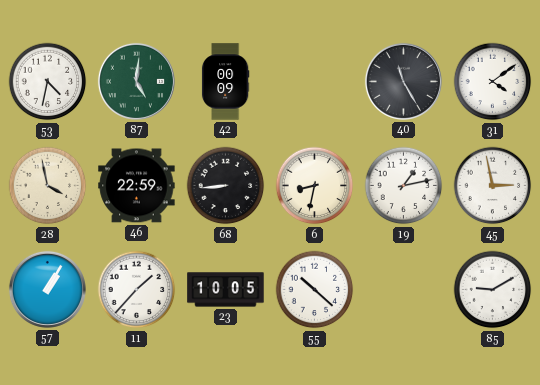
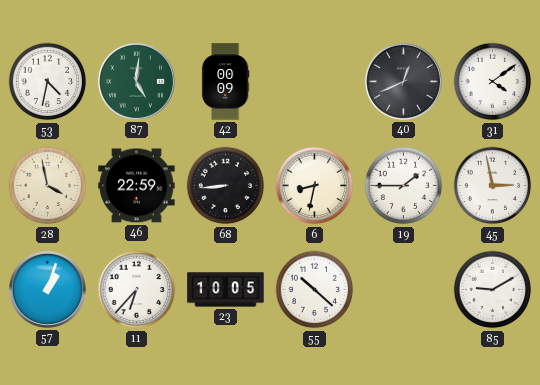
40: 11:25 -> 12:41
19: 1:13 -> 1:45
57: 1:05 -> 1:03
11: 1:37 -> 6:37
